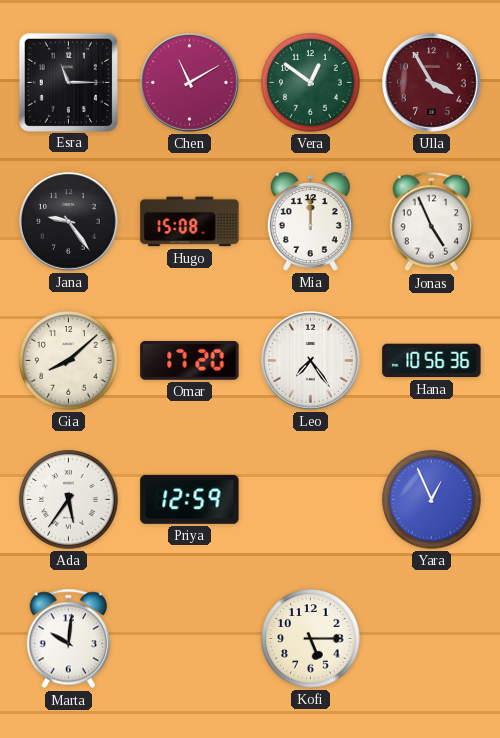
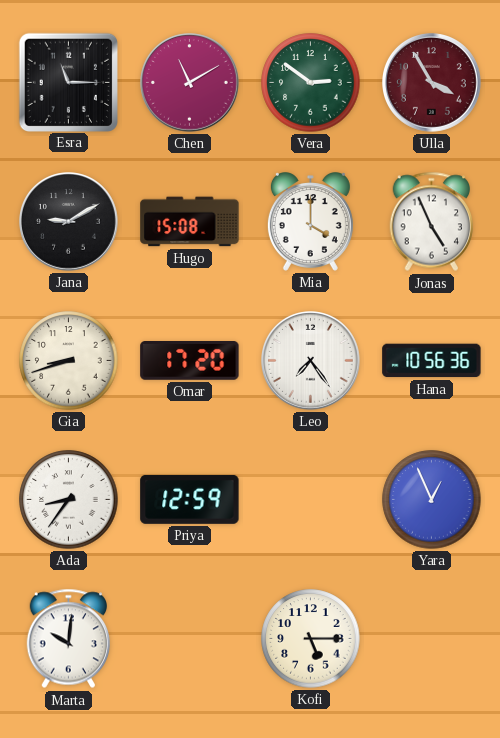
Vera: 12:51 -> 2:51
Jana: 9:24 -> 9:10
Mia: 12:00 -> 4:00
Gia: 8:08 -> 8:42
Ada: 5:36 -> 8:36
